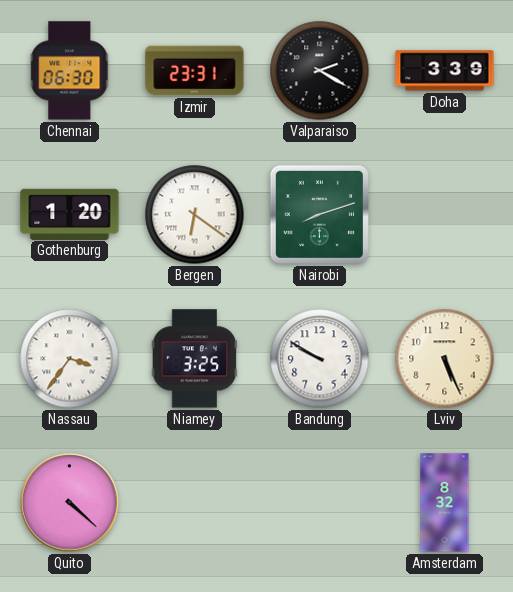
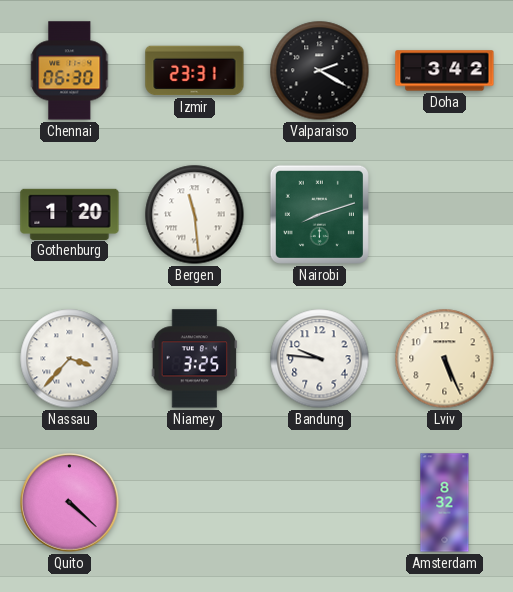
Doha: 3:39 -> 3:42
Bergen: 6:21 -> 11:29
Nassau: 3:36 -> 3:37
Bandung: 9:50 -> 9:46
